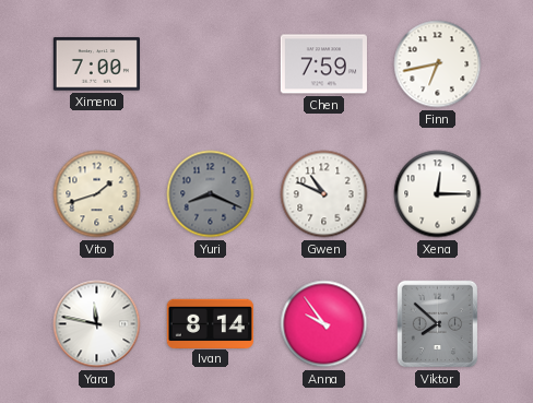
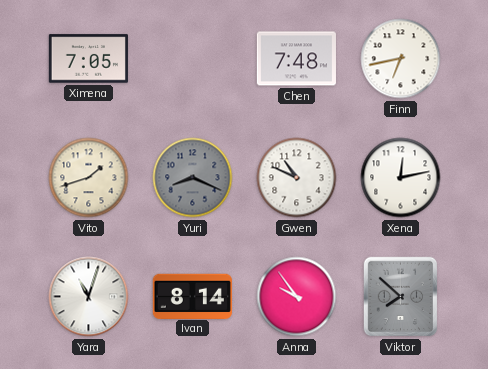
Ximena: 7:00 -> 7:05
Chen: 7:59 -> 7:48
Xena: 12:15 -> 12:13
Yara: 11:47 -> 11:03
